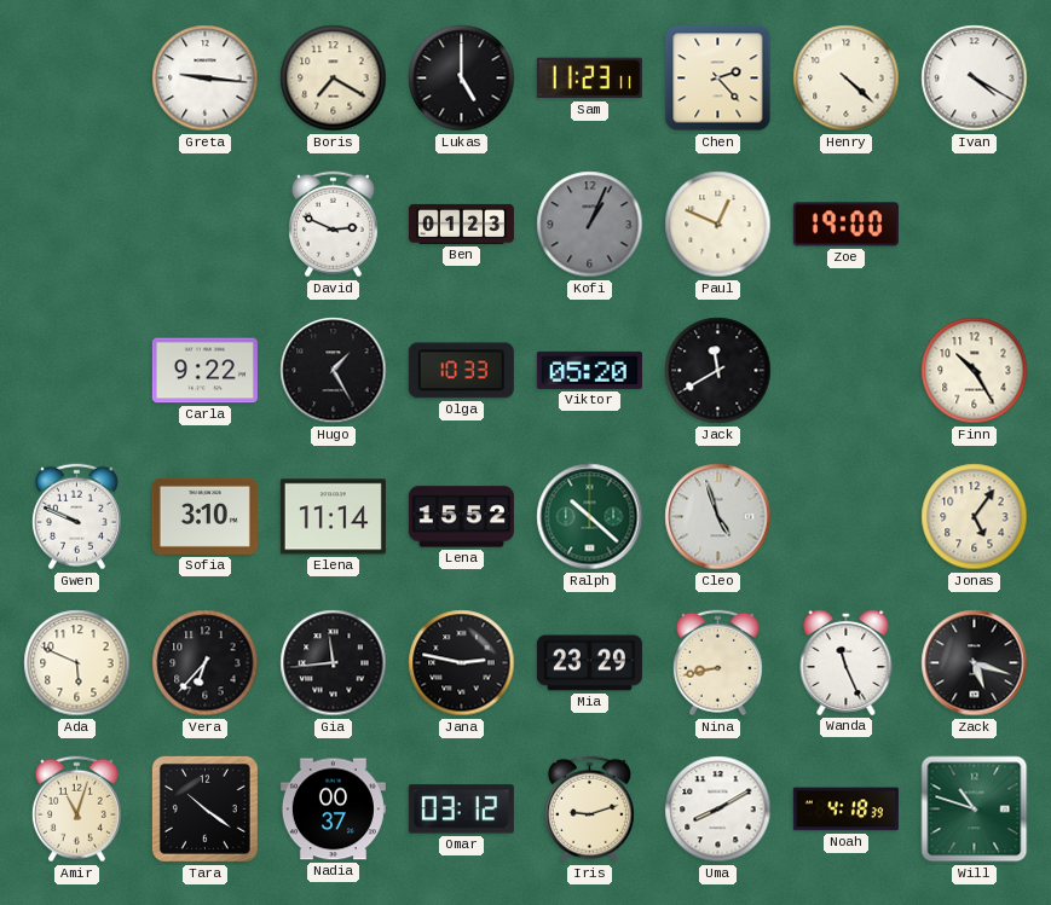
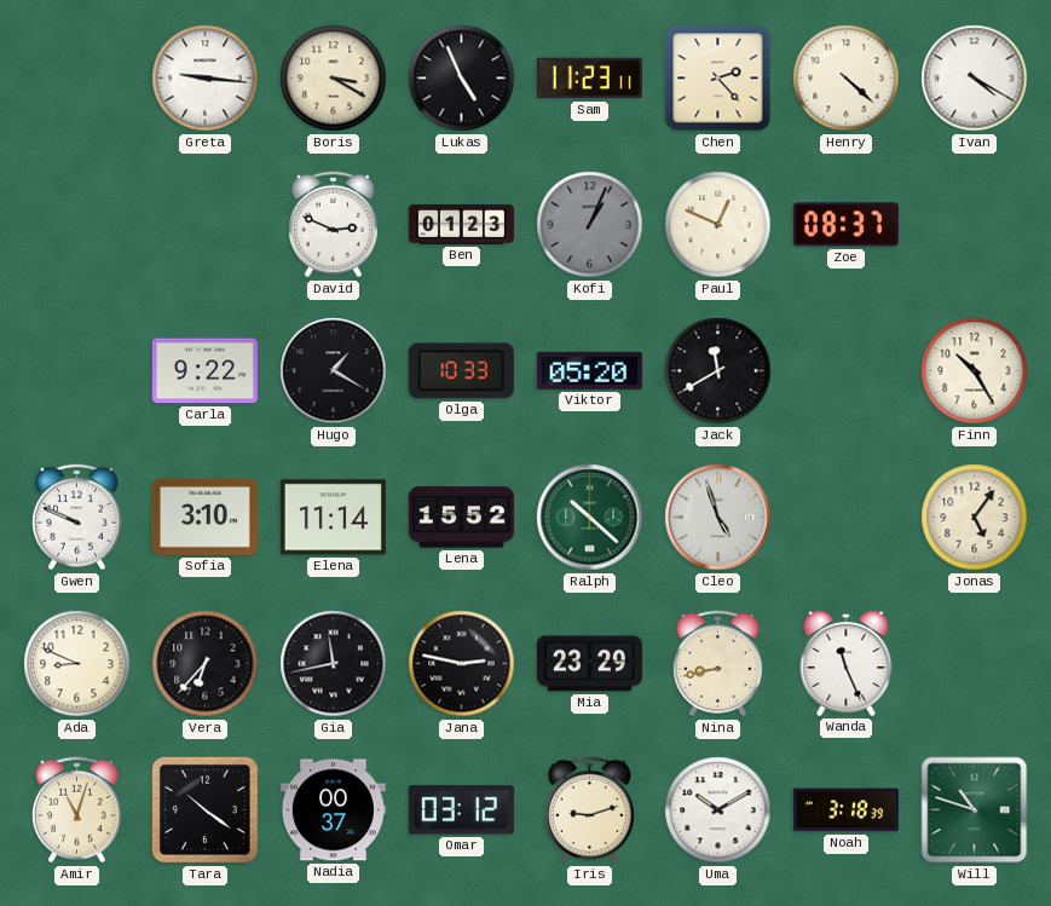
Boris: 7:20 -> 3:20
Lukas: 5:00 -> 4:56
Zoe: 19:00 -> 08:37
Hugo: 1:25 -> 1:20
Ada: 5:49 -> 8:49
Gia: 11:44 -> 11:43
Zack: 5:18 -> none
Uma: 8:10 -> 10:10
Noah: 4:18 -> 3:18
